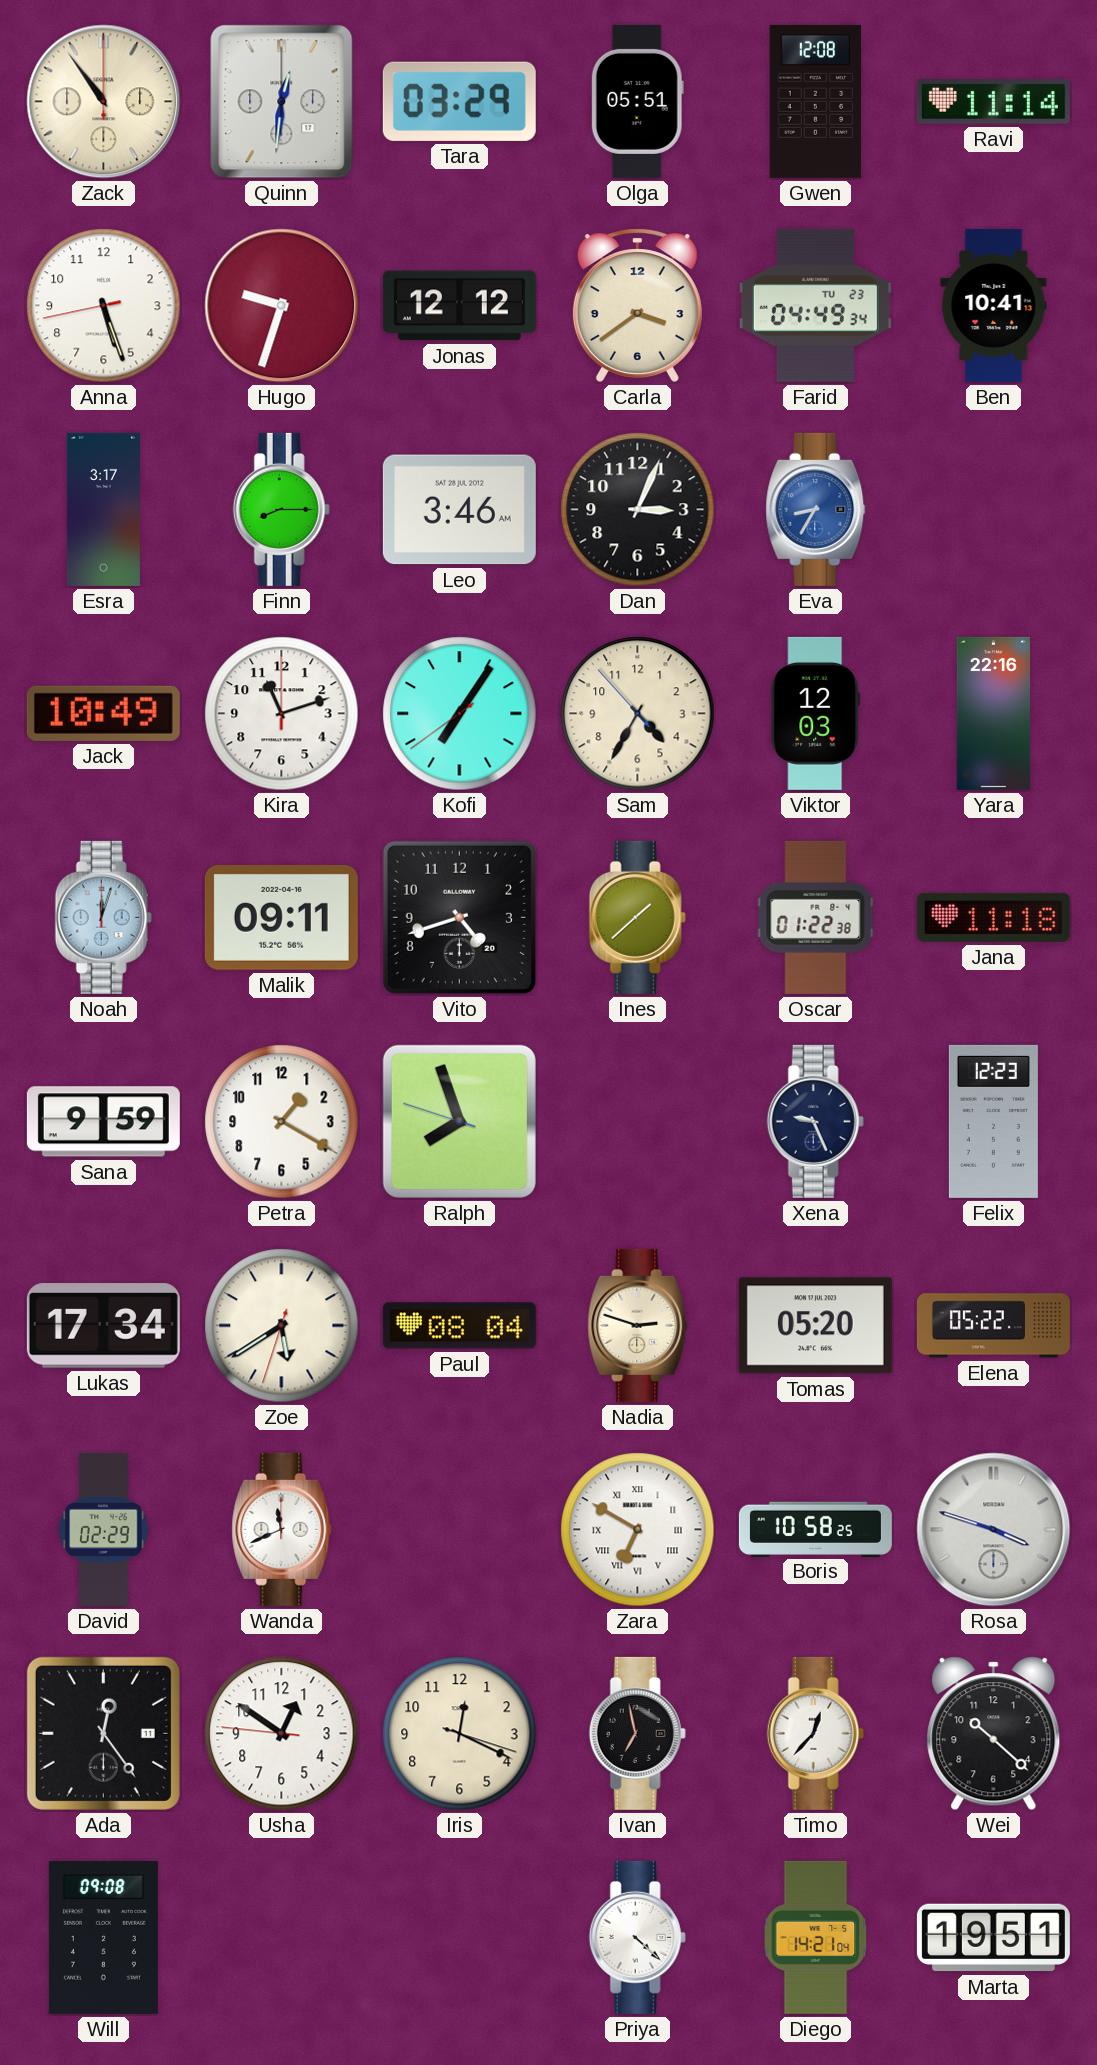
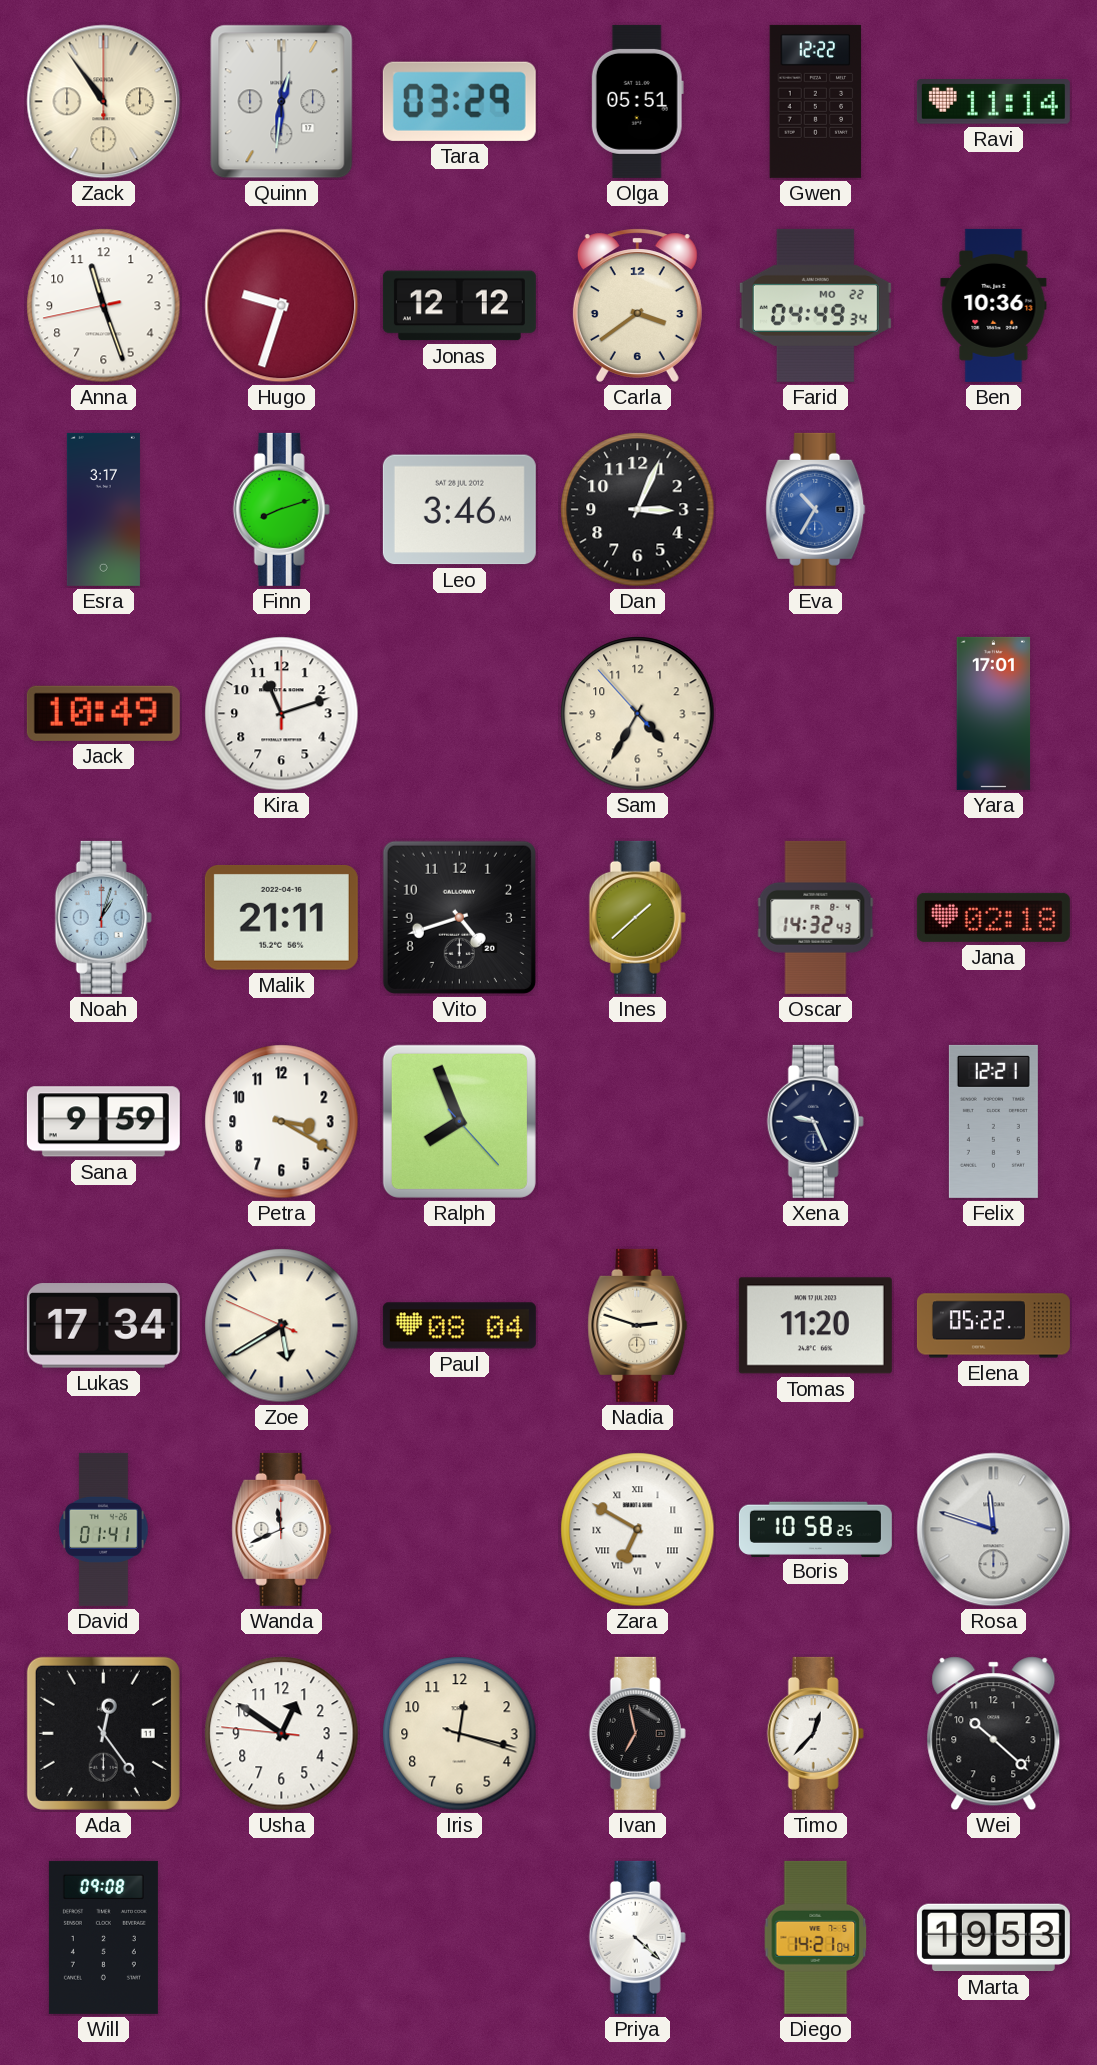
Gwen: 12:08 -> 12:22
Anna: 5:26 -> 11:26
Farid date: TU 23 -> MO 22
Ben: 10:41 -> 10:36
Finn: 8:15 -> 8:12
Eva: 8:35 -> 10:35
Kofi: 7:05 -> none
Viktor: 12:03 -> none
Yara: 22:16 -> 17:01
Noah: 12:03 -> 1:03
Malik: 09:11 -> 21:11
Oscar: 01:22 -> 14:32
Jana: 11:18 -> 02:18
Petra: 1:20 -> 3:20
Ralph: 7:56:48 -> 7:56:23
Felix: 12:23 -> 12:21
Zoe: 5:39:33 -> 5:39:49
Tomas: 05:20 -> 11:20
David: 02:29 -> 01:41
Rosa: 3:48 -> 11:48
Iris: 12:19 -> 12:17
Marta: 19:51 -> 19:53
